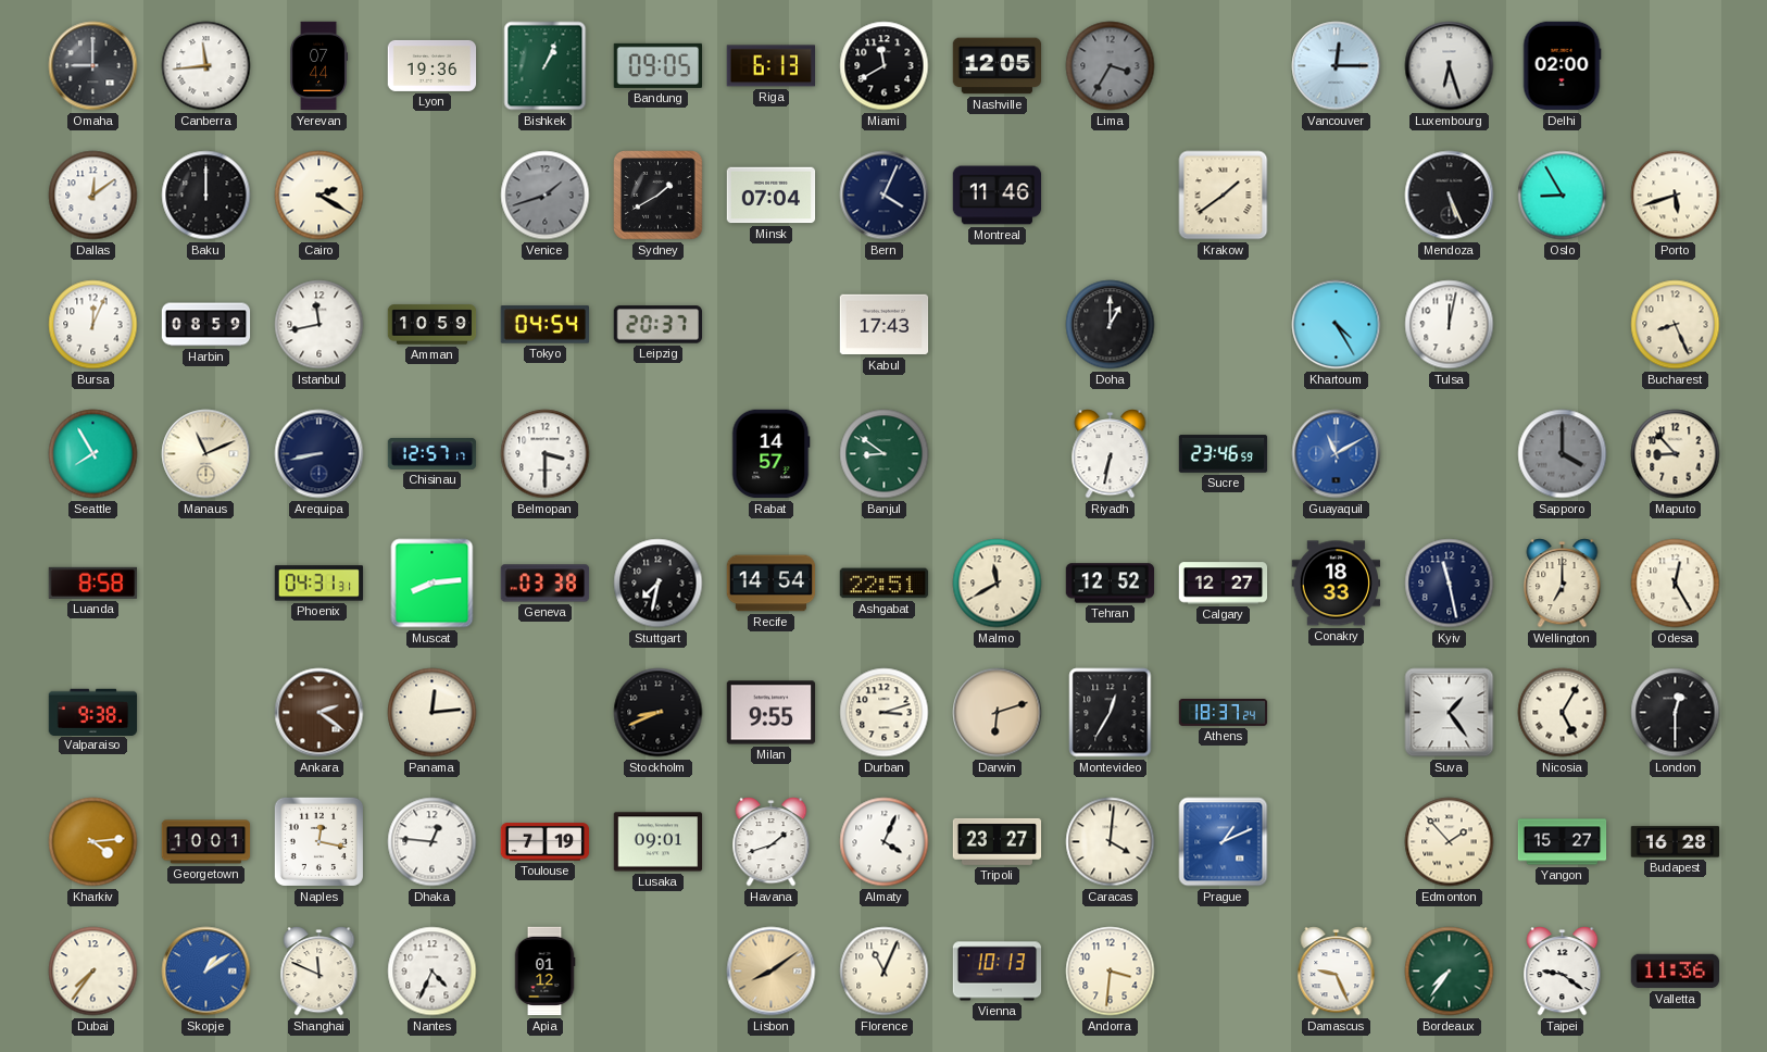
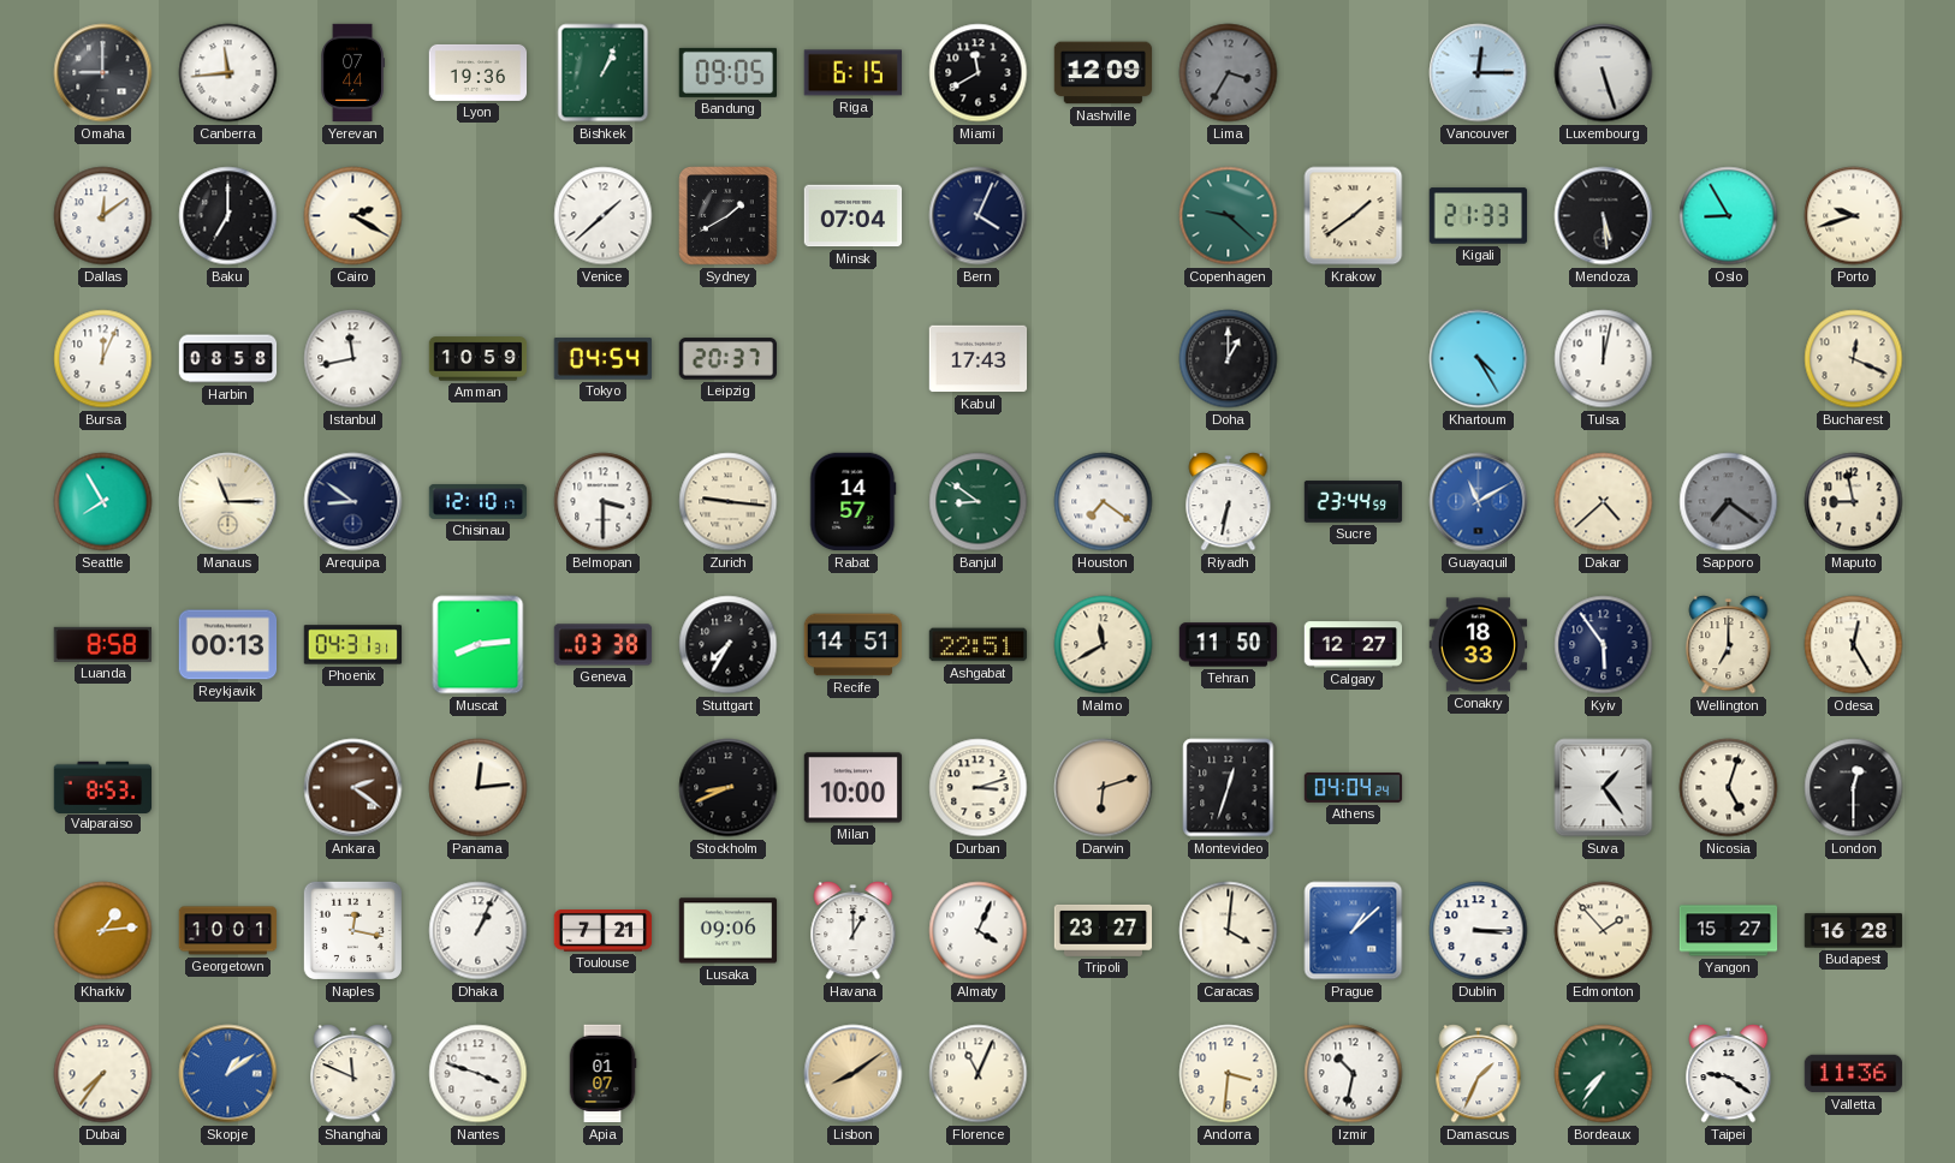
Riga: 6:13 -> 6:15
Nashville: 12:05 -> 12:09
Luxembourg: 6:27 -> 5:27
Delhi: 02:00 -> none
Baku: 12:00 -> 7:00
Venice: 1:42 -> 1:38
Venice dial: grey -> white
Montreal: 11:46 -> none
Copenhagen: none -> 9:22
Kigali: none -> 21:33
Mendoza: 5:26 -> 5:29
Porto: 5:42 -> 9:42
Harbin: 08:59 -> 08:58
Bucharest: 8:26 -> 12:19
Manaus: 11:11 -> 11:15
Arequipa: 8:43 -> 8:51
Chisinau: 12:57 -> 12:10
Zurich: none -> 9:16
Houston: none -> 7:21
Sucre: 23:46 -> 23:44
Dakar: none -> 4:38
Sapporo: 4:00 -> 7:21
Maputo: 8:53 -> 8:58
Reykjavik: none -> 00:13
Stuttgart: 7:32 -> 7:35
Recife: 14:54 -> 14:51
Tehran: 12:52 -> 11:50
Kyiv: 11:28 -> 5:54
Valparaiso: 9:38 -> 8:53
Milan: 9:55 -> 10:00
Montevideo: 12:35 -> 12:33
Athens: 18:37 -> 04:04
Nicosia: 5:05 -> 5:03
Kharkiv: 4:14 -> 1:14
Dhaka: 12:46 -> 1:04
Toulouse: 7:19 -> 7:21
Lusaka: 09:01 -> 09:06
Havana: 1:42 -> 1:00
Prague: 1:11 -> 1:08
Dublin: none -> 3:15
Nantes: 4:34 -> 3:48
Apia: 01:12 -> 01:07
Vienna: 10:13 -> none
Izmir: none -> 10:32
Damascus: 9:26 -> 1:34
